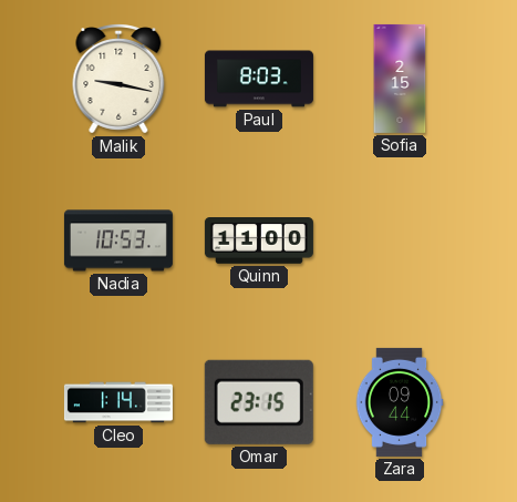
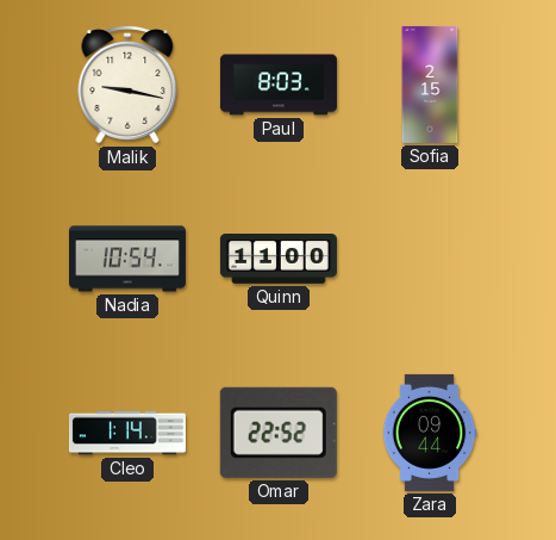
Nadia: 10:53 -> 10:54
Omar: 23:15 -> 22:52
